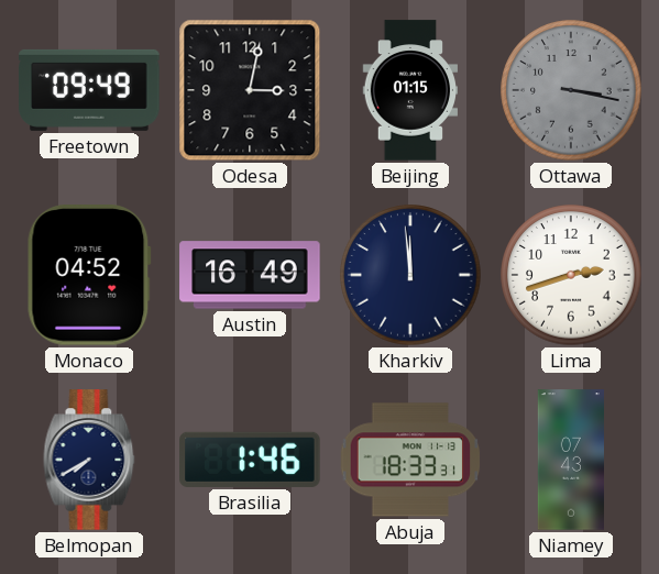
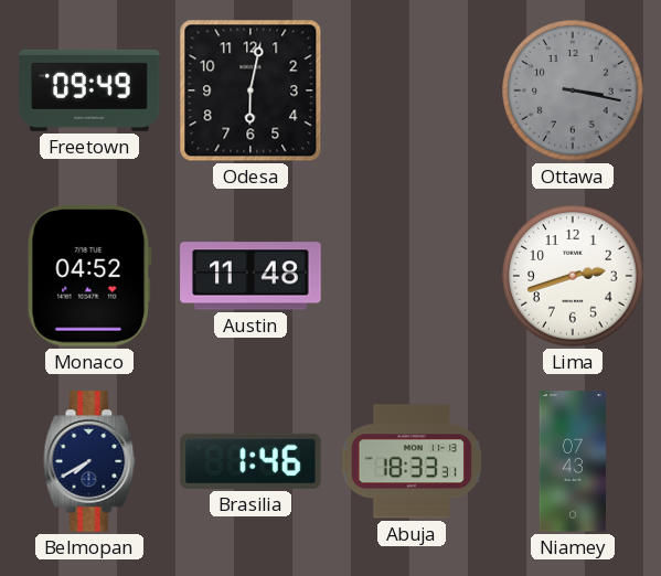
Odesa: 3:02 -> 6:02
Beijing: 01:15 -> none
Austin: 16:49 -> 11:48
Kharkiv: 11:59 -> none
